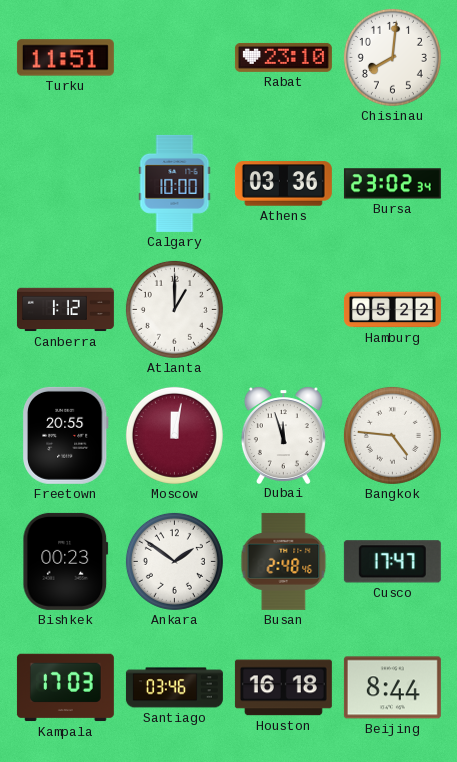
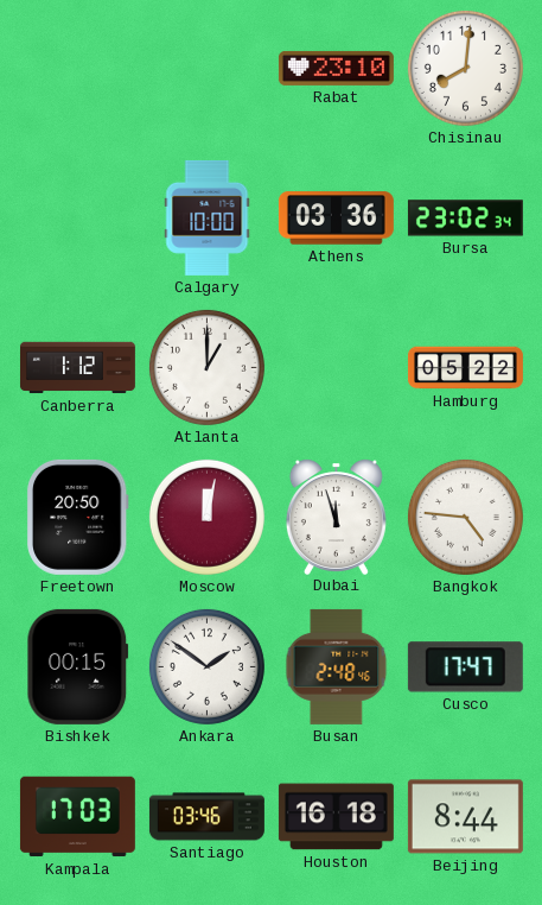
Turku: 11:51 -> none
Freetown: 20:55 -> 20:50
Bishkek: 00:23 -> 00:15
